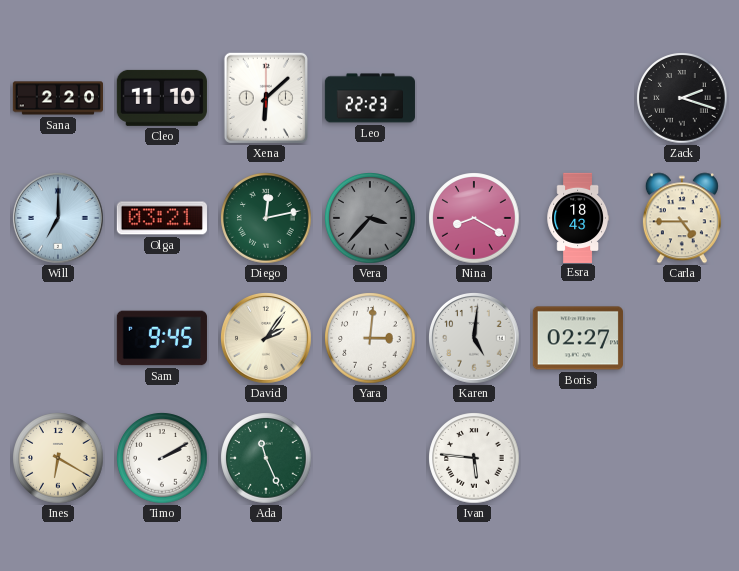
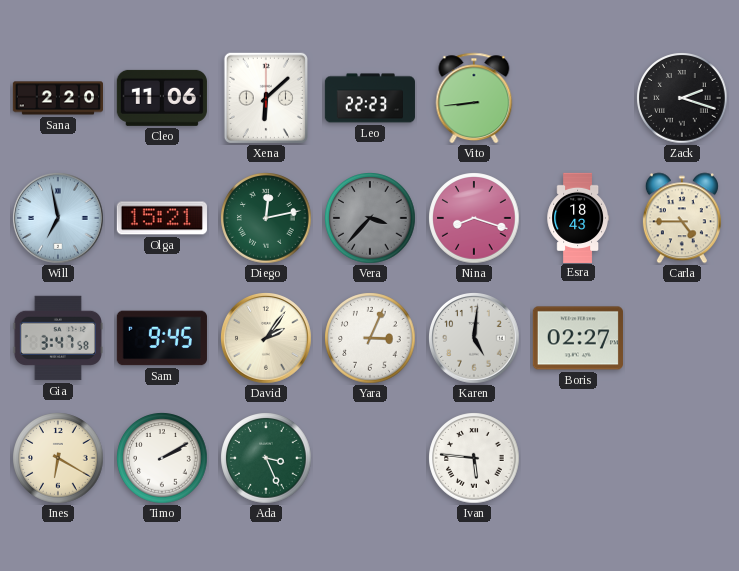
Cleo: 11:10 -> 11:06
Vito: none -> 8:44
Will: 7:00 -> 6:58
Olga: 03:21 -> 15:21
Nina: 8:20 -> 8:18
Gia: none -> 3:47
Yara: 3:01 -> 3:04
Ada: 11:26 -> 3:26
